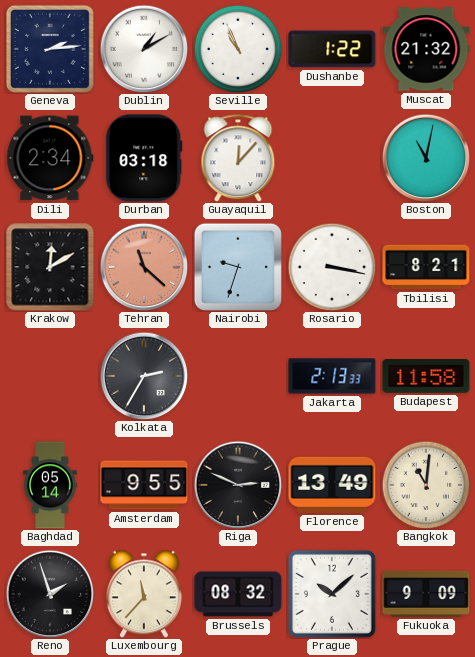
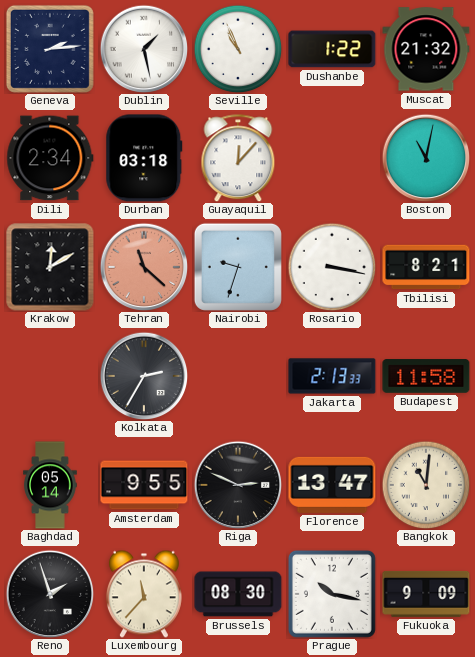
Dublin: 1:10 -> 1:28
Florence: 13:49 -> 13:47
Brussels: 08:32 -> 08:30
Prague: 10:08 -> 10:17
